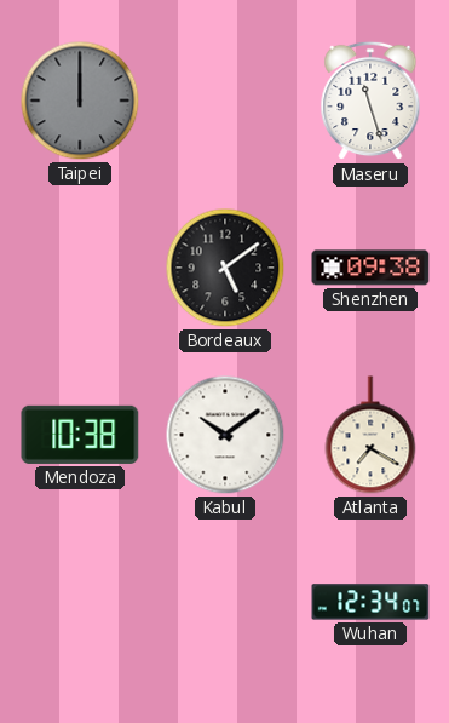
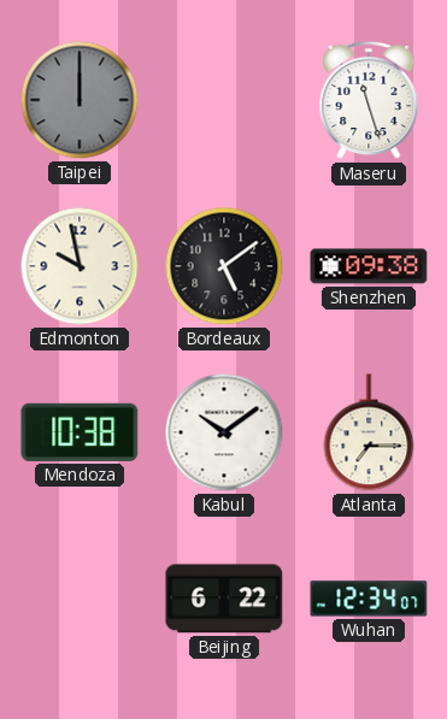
Edmonton: none -> 9:58
Atlanta: 7:20 -> 7:15
Beijing: none -> 6:22
